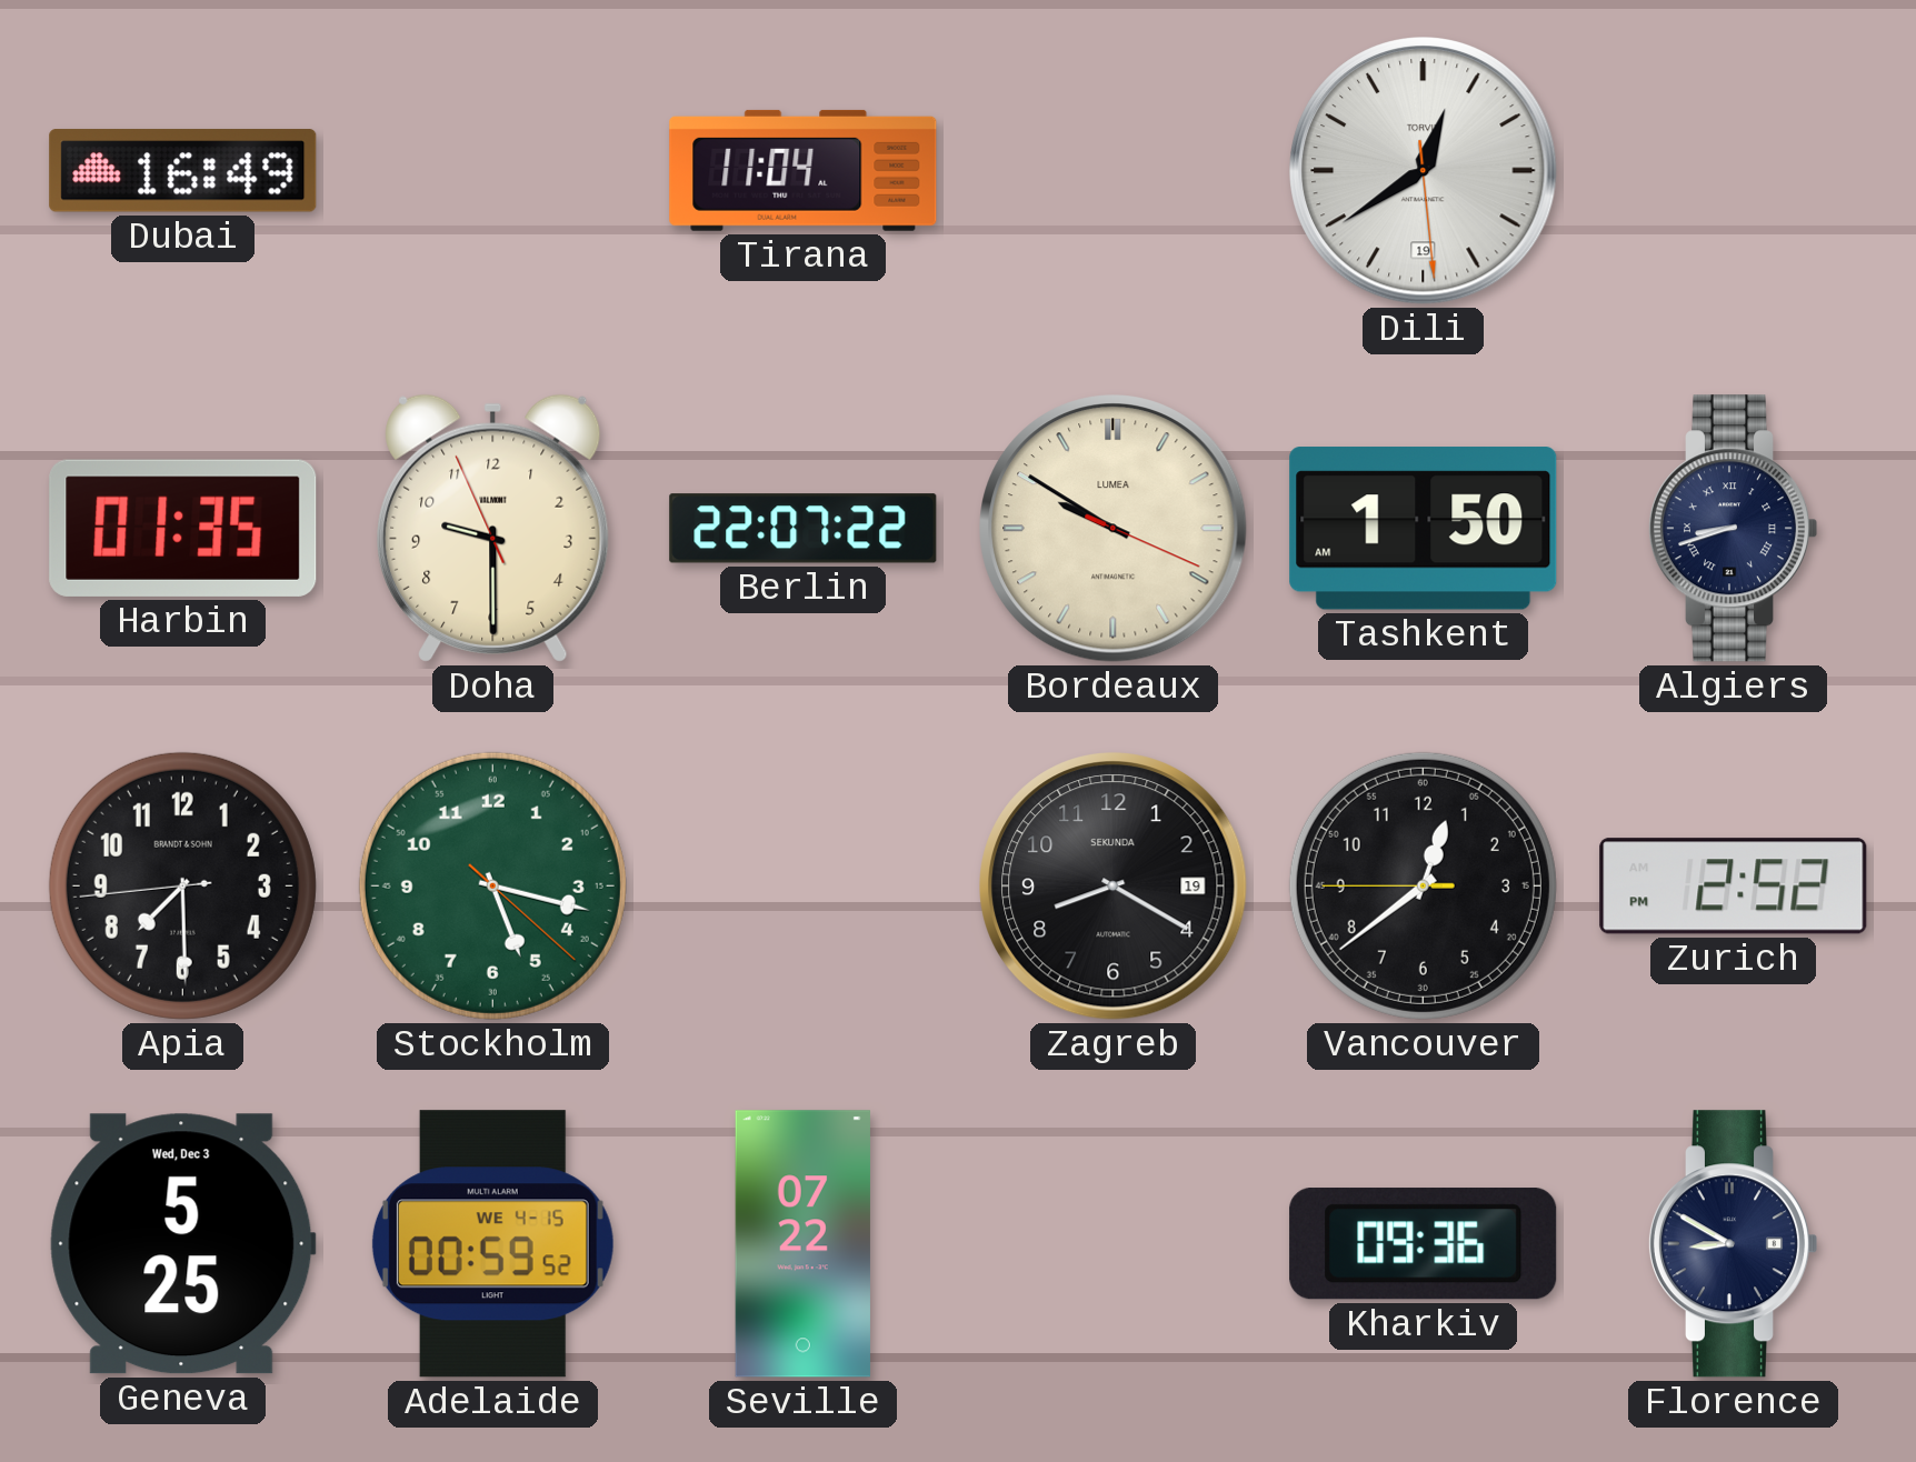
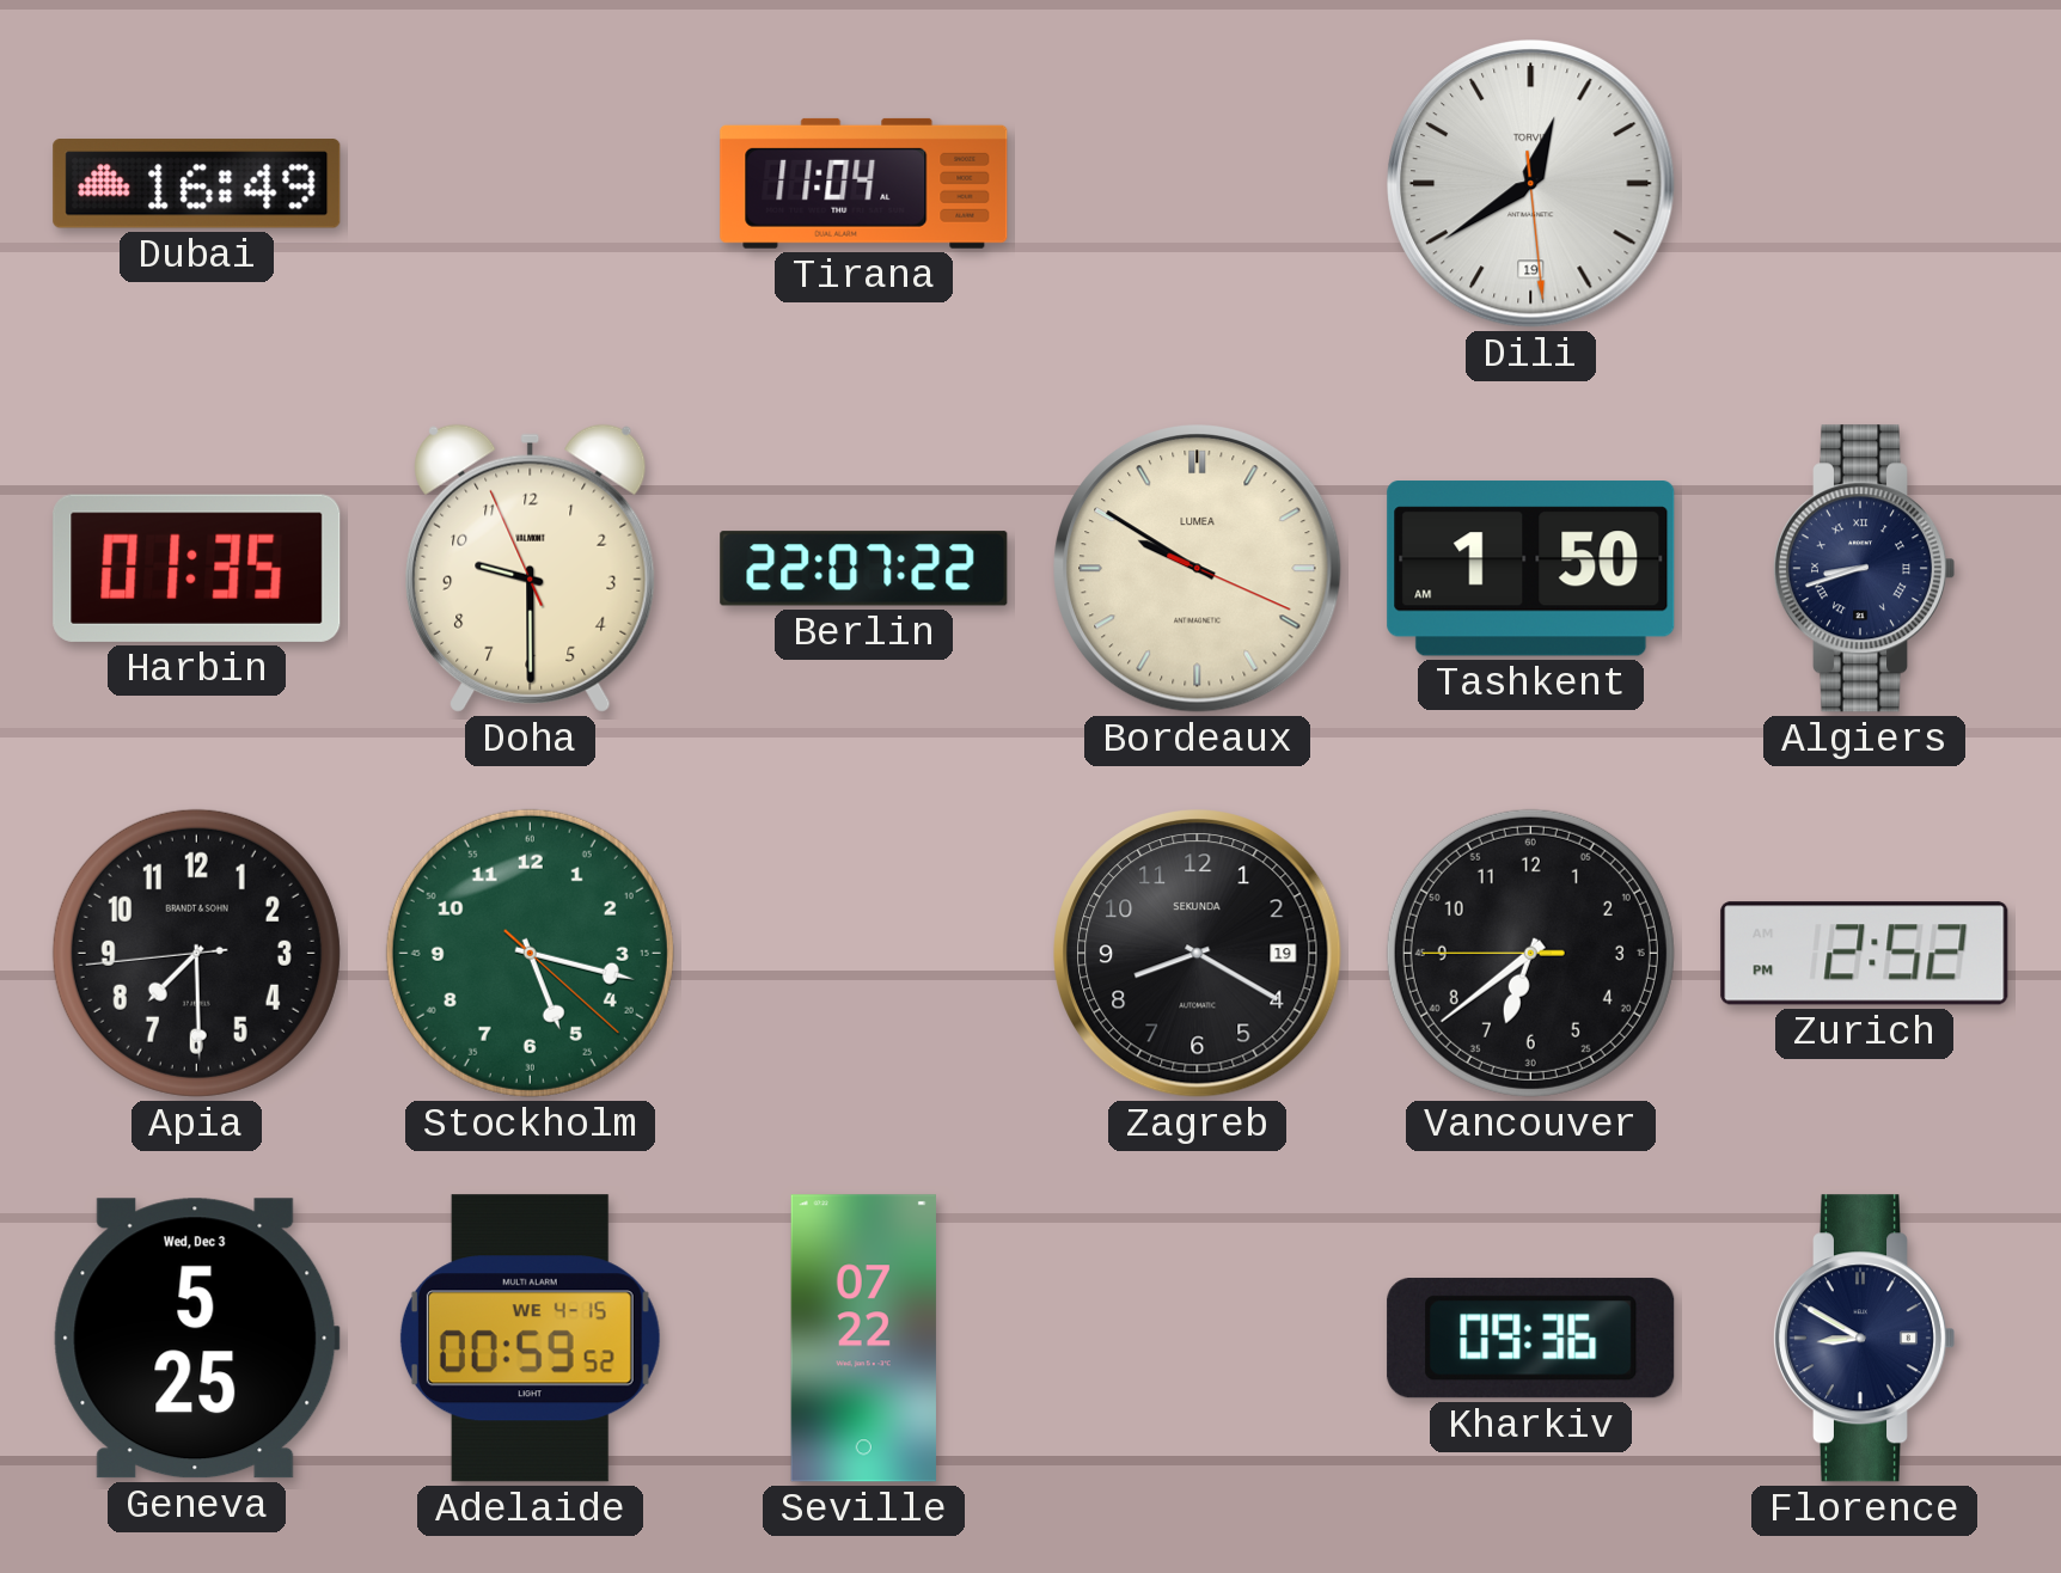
Vancouver: 12:38 -> 6:38
